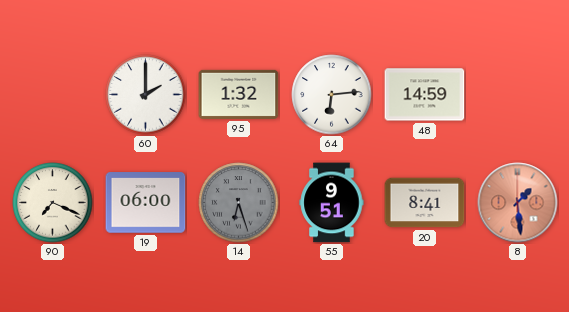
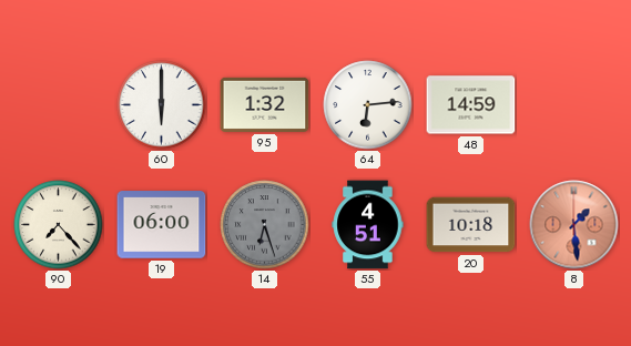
60: 2:00 -> 6:00
90: 7:19 -> 7:23
55: 9:51 -> 4:51
20: 8:41 -> 10:18
